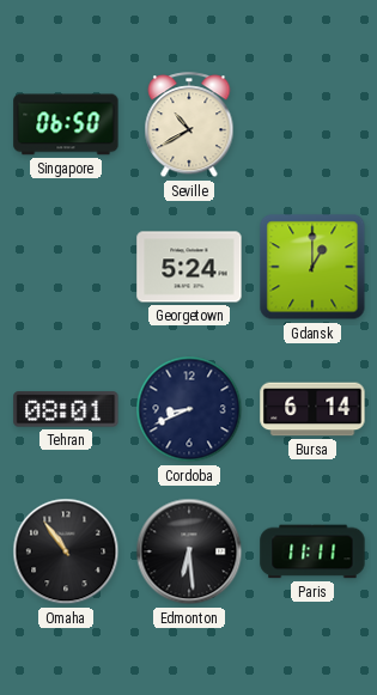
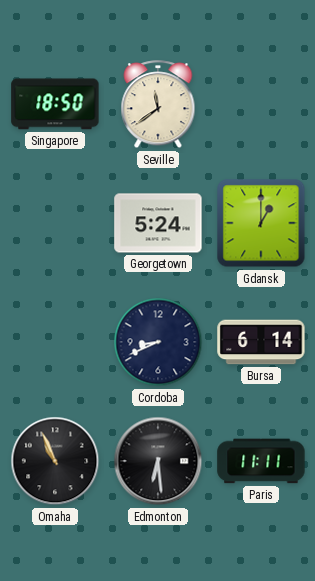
Singapore: 06:50 -> 18:50
Seville: 10:40 -> 11:39
Tehran: 08:01 -> none
Omaha: 10:54 -> 10:56
